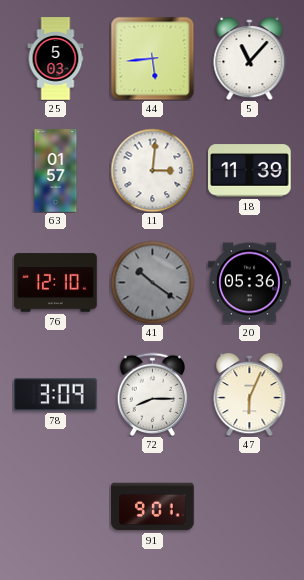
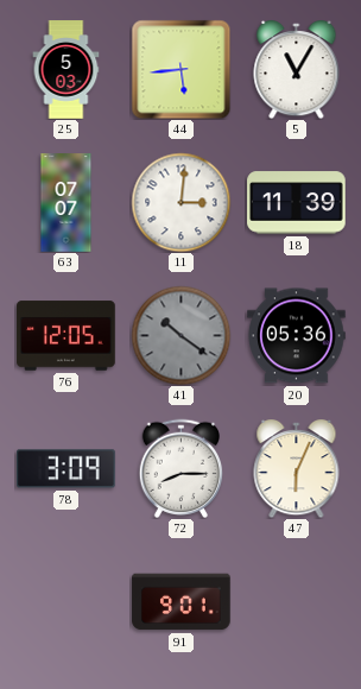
5: 11:07 -> 11:05
63: 01:57 -> 07:07
76: 12:10 -> 12:05
